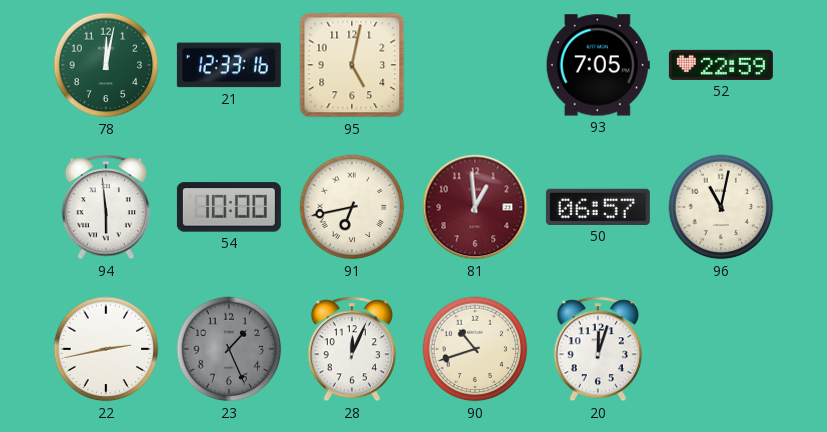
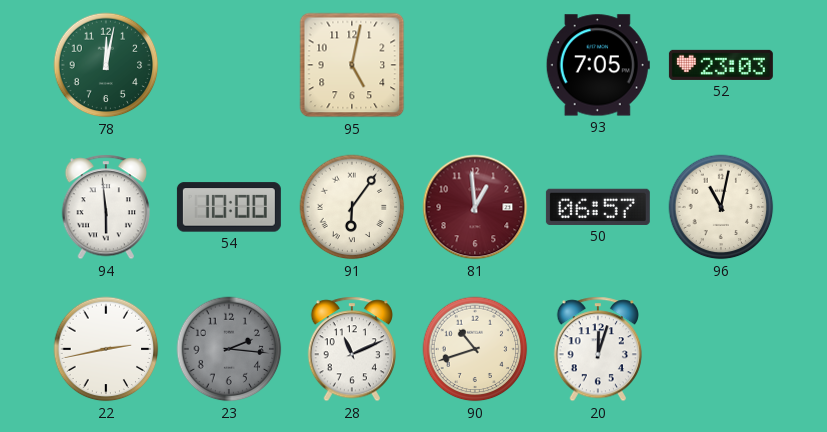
21: 12:33 -> none
52: 22:59 -> 23:03
91: 6:43 -> 6:06
23: 1:26 -> 2:16
28: 12:04 -> 11:11
